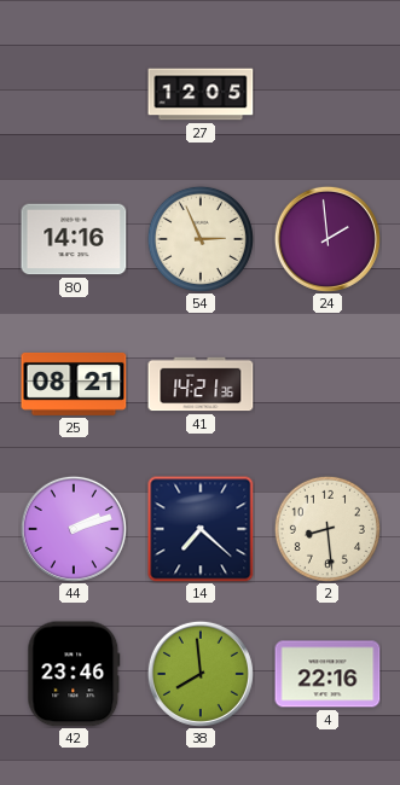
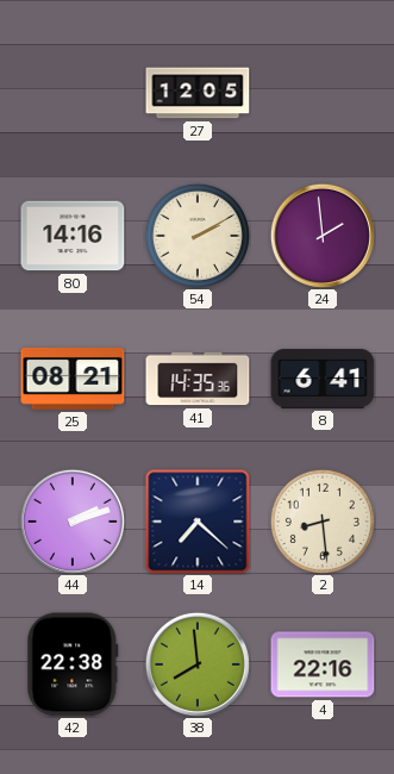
54: 2:56 -> 2:10
41: 14:21 -> 14:35
8: none -> 6:41
42: 23:46 -> 22:38
